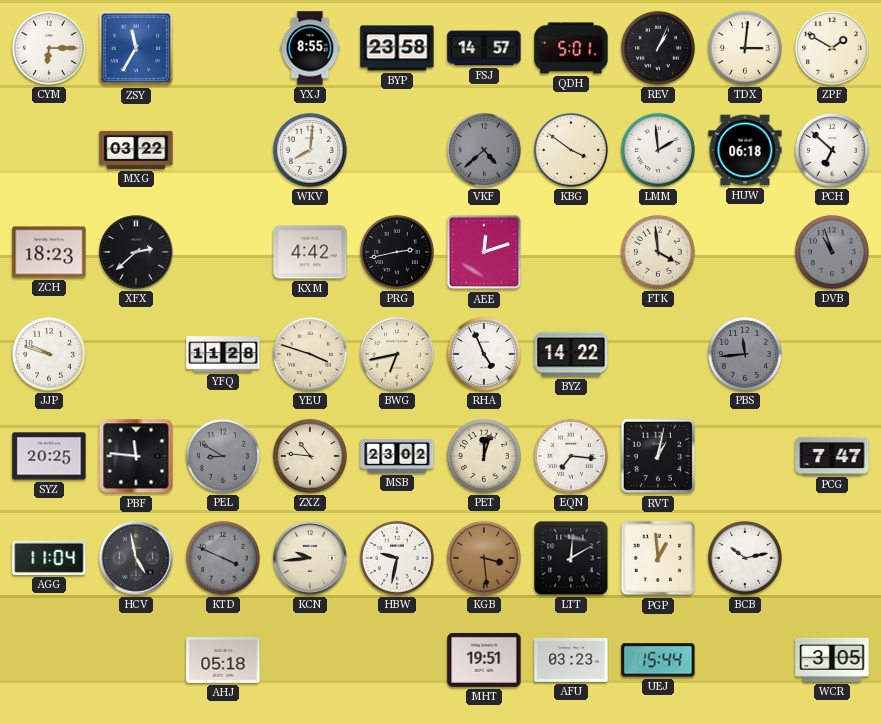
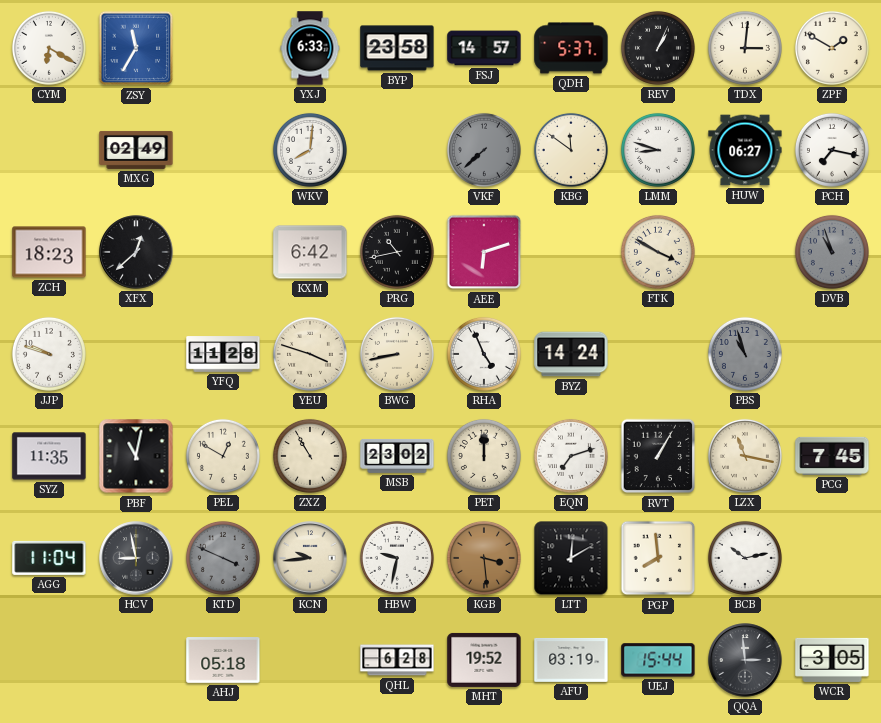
CYM: 6:15 -> 6:20
YXJ: 8:55 -> 6:33
QDH: 5:01 -> 5:37
MXG: 03:22 -> 02:49
VKF: 4:38 -> 7:38
KBG: 3:51 -> 11:51
LMM: 1:59 -> 8:48
HUW: 06:18 -> 06:27
PCH: 6:52 -> 7:17
XFX: 2:38 -> 12:38
KXM: 4:42 -> 6:42
PRG: 2:43 -> 10:43
AEE: 12:12 -> 6:12
FTK: 3:59 -> 3:50
BWG: 6:43 -> 8:43
BYZ: 14:22 -> 14:24
PBS: 11:44 -> 10:57
SYZ: 20:25 -> 11:35
PBF: 11:46 -> 11:02
PEL: 8:50 -> 12:50
PEL dial: grey -> cream
ZXZ: 10:46 -> 10:55
PET: 12:03 -> 12:00
EQN: 7:16 -> 7:12
RVT: 1:02 -> 1:05
LZX: none -> 11:17
PCG: 7:47 -> 7:45
HCV: 4:58 -> 8:58
PGP: 12:59 -> 7:59
QHL: none -> 6:28
MHT: 19:51 -> 19:52
AFU: 03:23 -> 03:19
QQA: none -> 2:59
